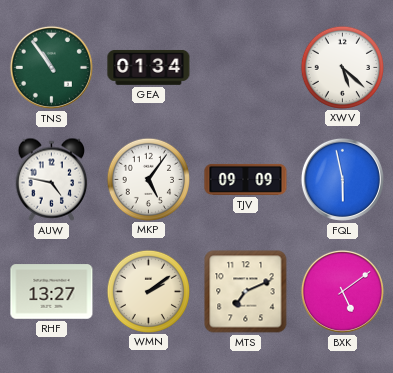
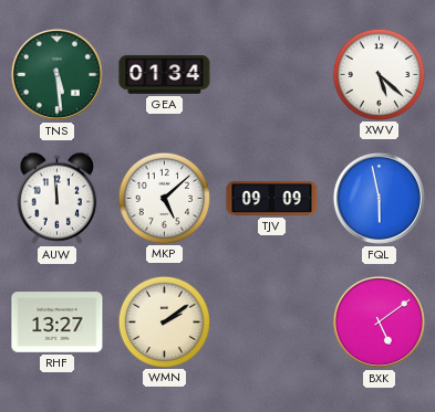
TNS: 10:54 -> 5:29
AUW: 4:47 -> 11:59
MKP: 5:06 -> 5:08
MTS: 7:11 -> none
